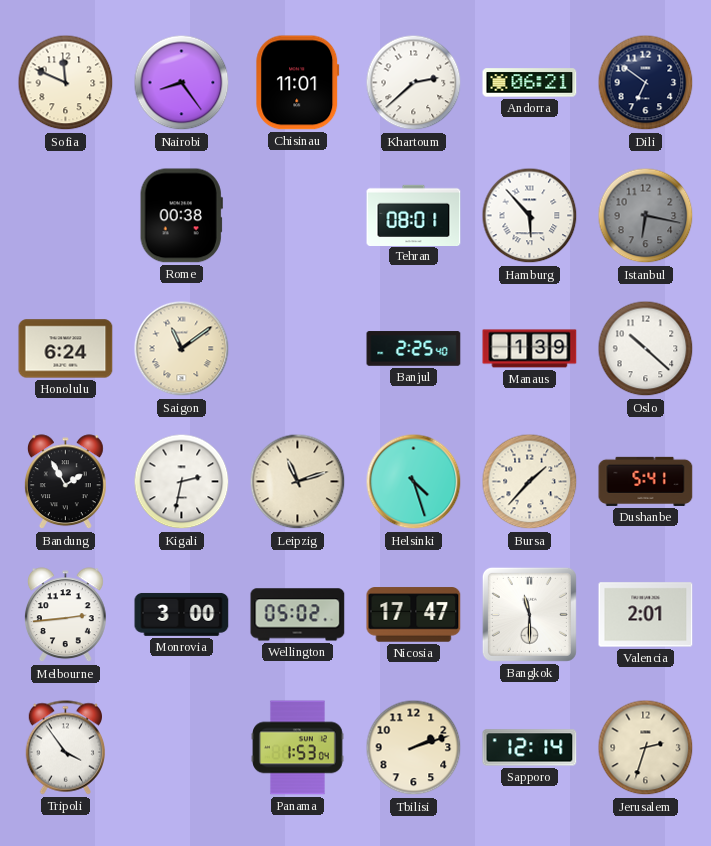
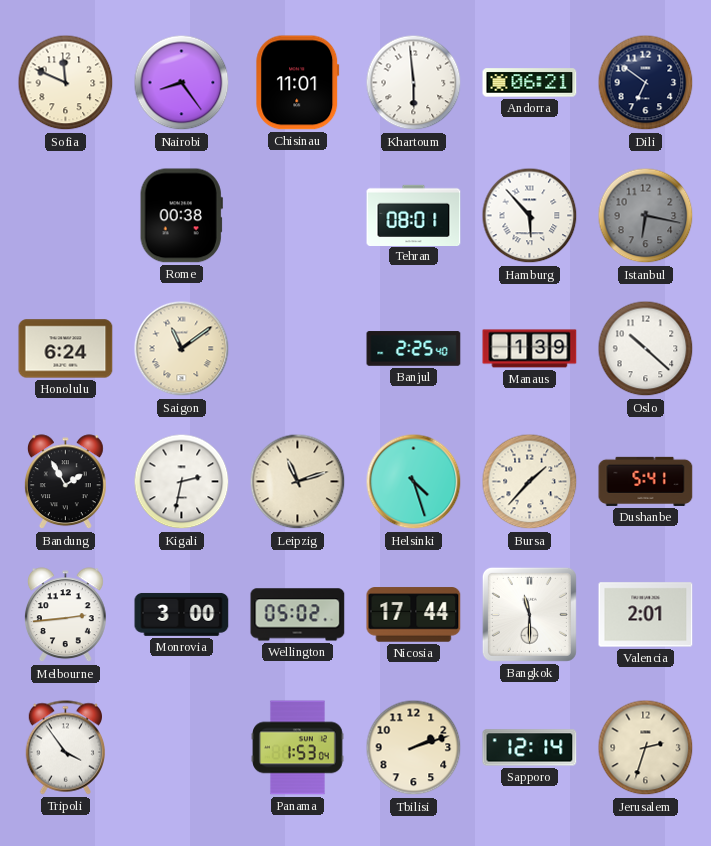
Khartoum: 2:38 -> 5:59
Nicosia: 17:47 -> 17:44
